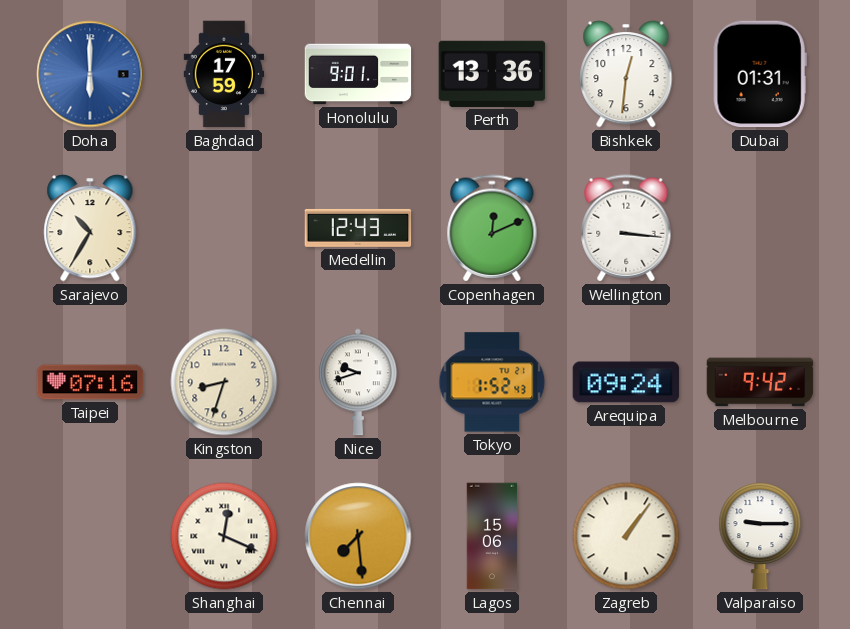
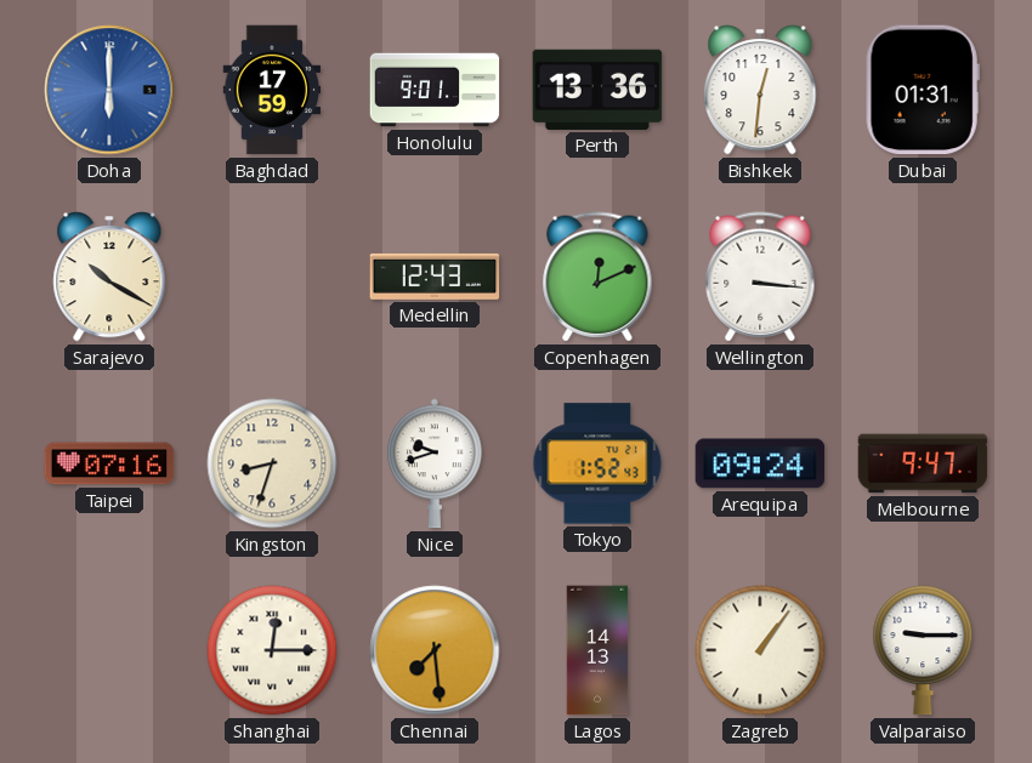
Sarajevo: 10:35 -> 10:20
Melbourne: 9:42 -> 9:47
Shanghai: 12:19 -> 12:15
Lagos: 15:06 -> 14:13
